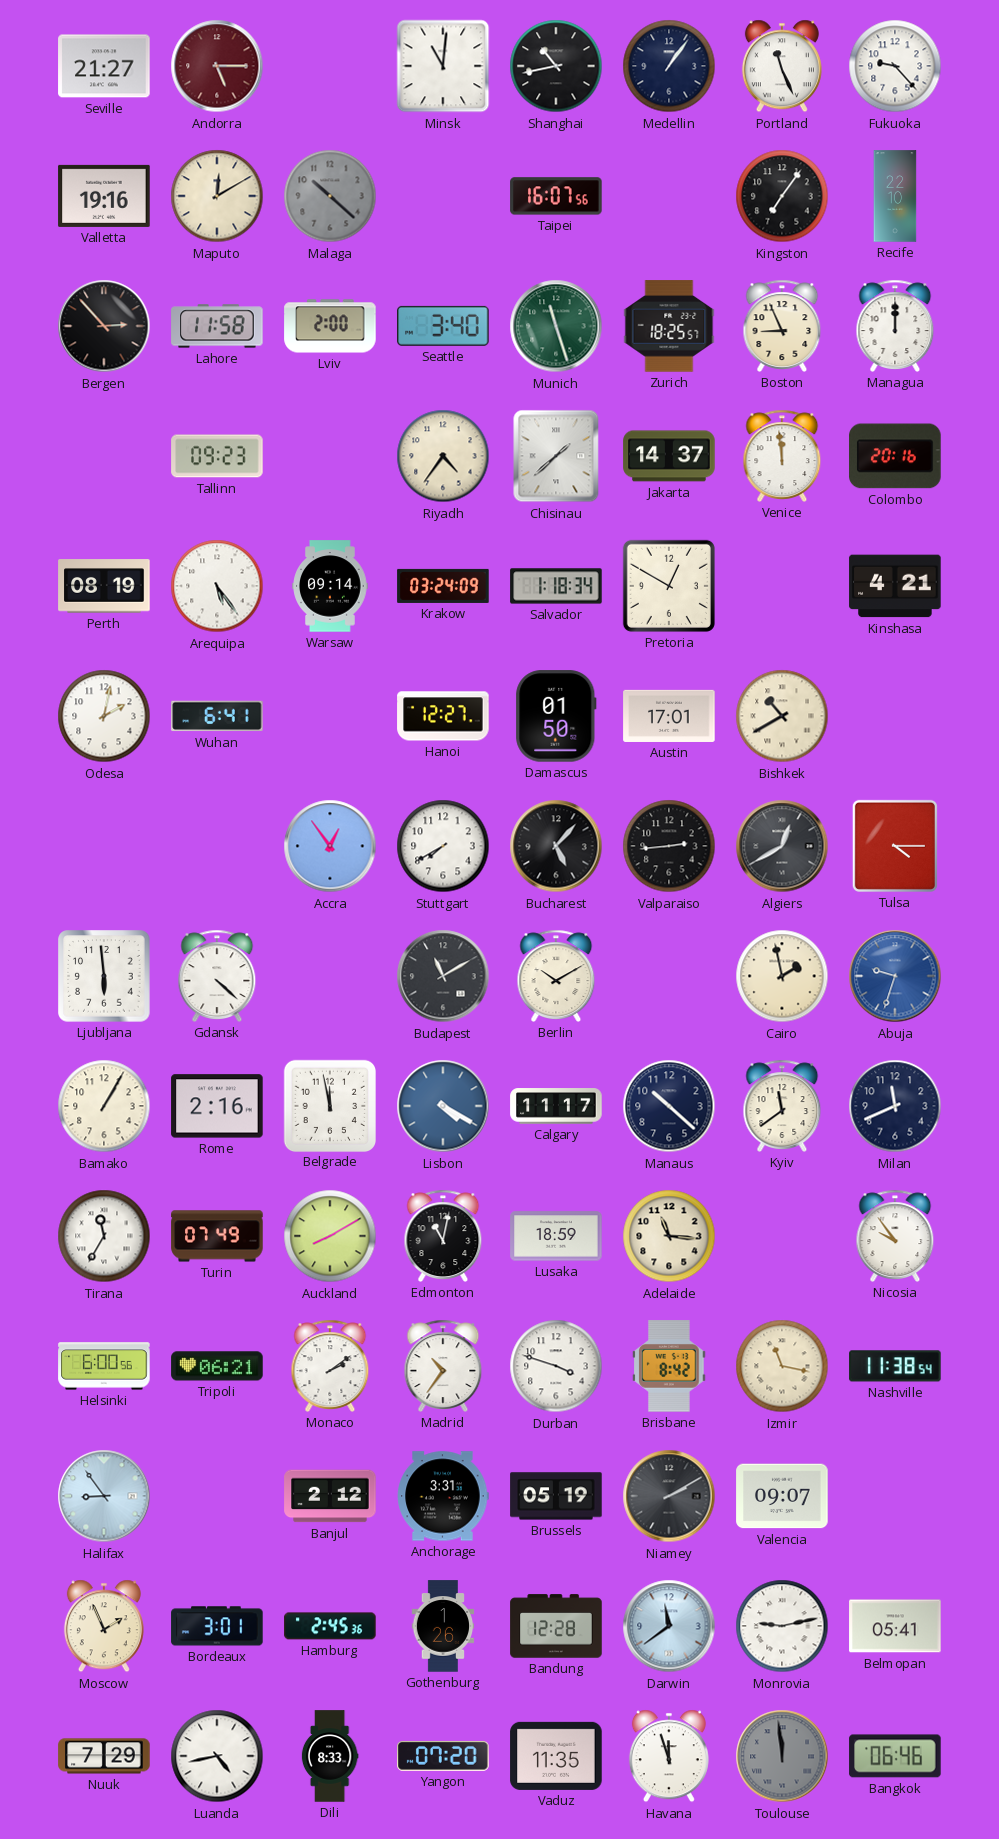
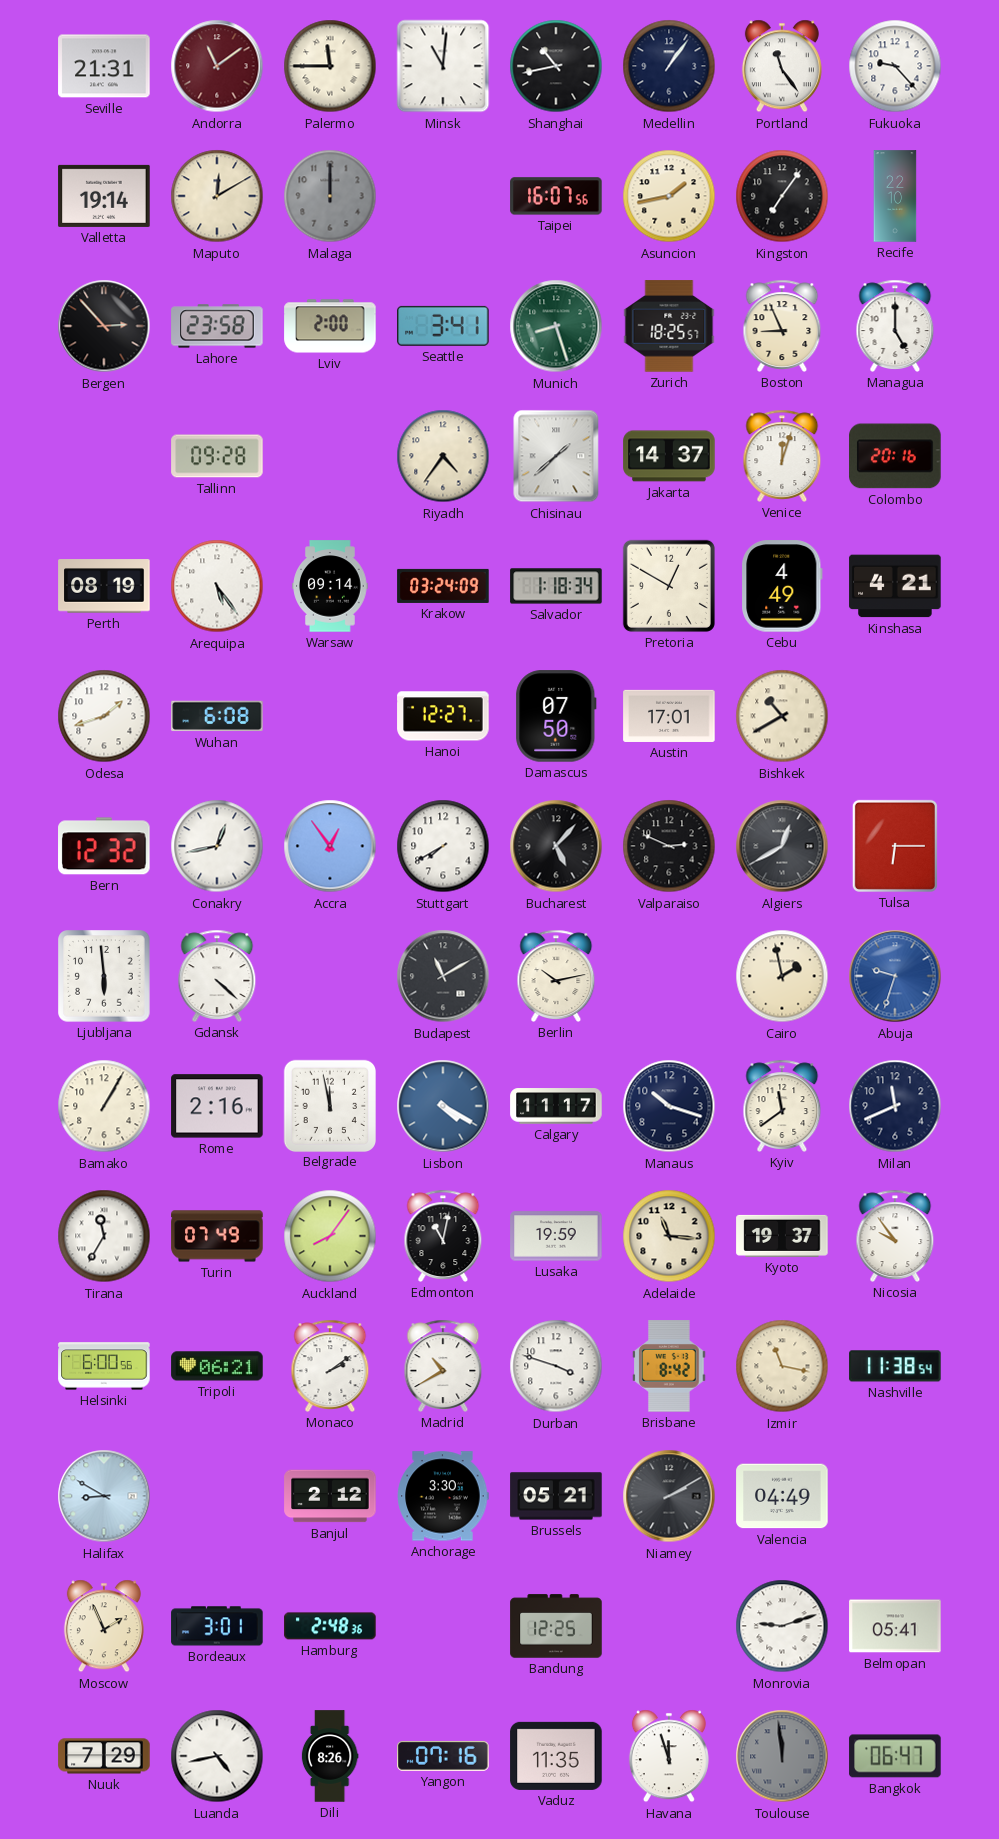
Seville: 21:27 -> 21:31
Andorra: 5:15 -> 11:09
Palermo: none -> 11:45
Portland: 11:26 -> 11:24
Valletta: 19:16 -> 19:14
Malaga: 10:22 -> 12:00
Asuncion: none -> 1:43
Lahore: 11:58 -> 23:58
Seattle: 3:40 -> 3:41
Munich: 11:27 -> 8:27
Managua: 12:00 -> 5:00
Tallinn: 09:23 -> 09:28
Venice: 11:59 -> 12:03
Cebu: none -> 4:49
Odesa: 2:02 -> 1:42
Wuhan: 6:41 -> 6:08
Damascus: 01:50 -> 07:50
Bern: none -> 12:32
Conakry: none -> 12:43
Valparaiso: 2:44 -> 2:49
Tulsa: 4:15 -> 6:15
Berlin: 10:10 -> 10:13
Manaus: 10:22 -> 10:18
Auckland: 8:10 -> 8:06
Lusaka: 18:59 -> 19:59
Kyoto: none -> 19:37
Madrid: 10:36 -> 10:40
Halifax: 8:54 -> 8:50
Anchorage: 3:31 -> 3:30
Brussels: 05:19 -> 05:21
Valencia: 09:07 -> 04:49
Hamburg: 2:45 -> 2:48
Gothenburg: 1:26 -> none
Bandung: 12:28 -> 12:25
Darwin: 11:39 -> none
Monrovia: 9:13 -> 9:12
Dili: 8:33 -> 8:26
Yangon: 07:20 -> 07:16
Bangkok: 06:46 -> 06:47
